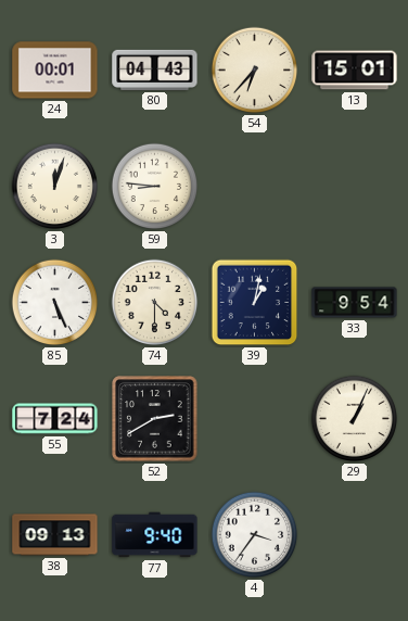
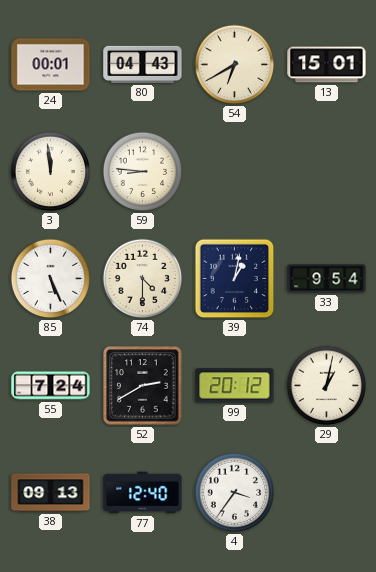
54: 6:37 -> 6:40
3: 12:03 -> 11:59
99: none -> 20:12
29: 1:04 -> 1:02
77: 9:40 -> 12:40
